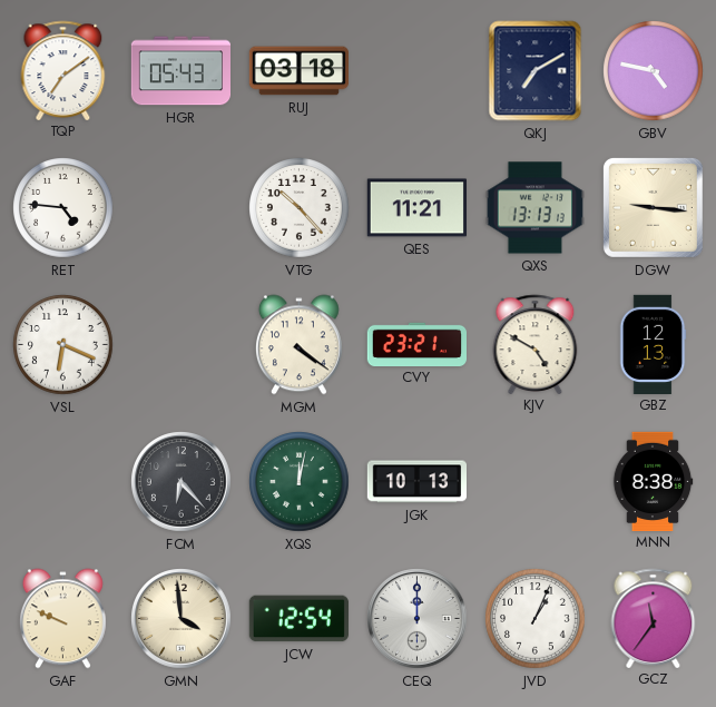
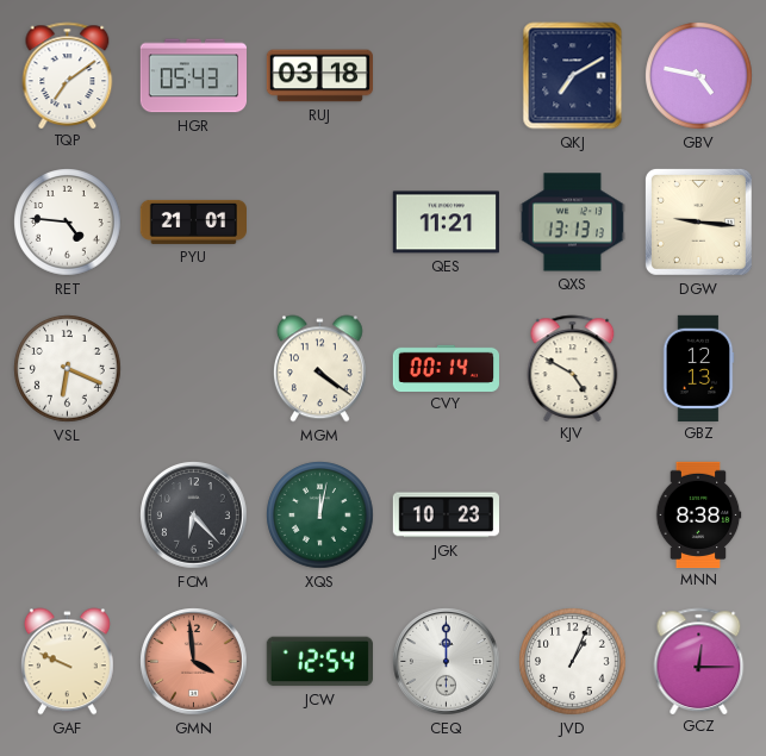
PYU: none -> 21:01
VTG: 10:23 -> none
CVY: 23:21 -> 00:14
JGK: 10:13 -> 10:23
GMN dial: cream -> salmon
GCZ: 11:36 -> 12:15
